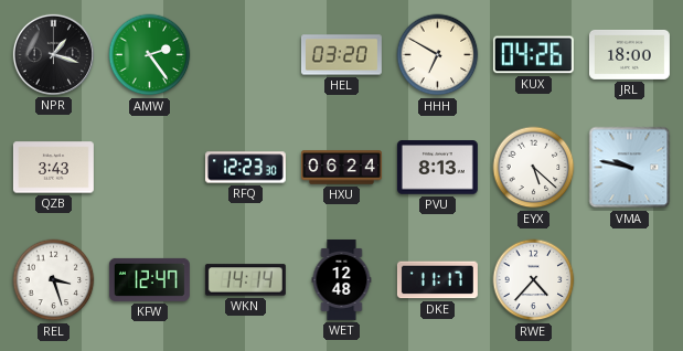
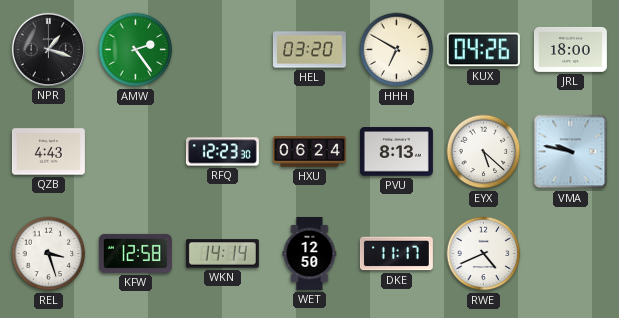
QZB: 3:43 -> 4:43
KFW: 12:47 -> 12:58
WET: 12:48 -> 12:50
RWE: 4:37 -> 4:41
